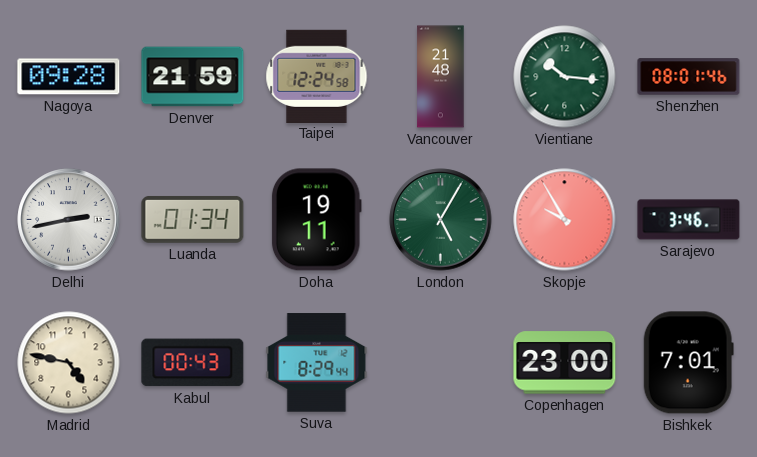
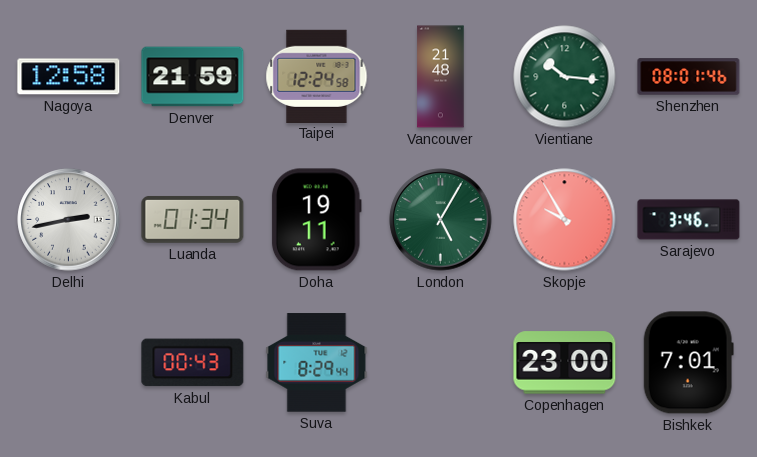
Nagoya: 09:28 -> 12:58
Madrid: 4:47 -> none
